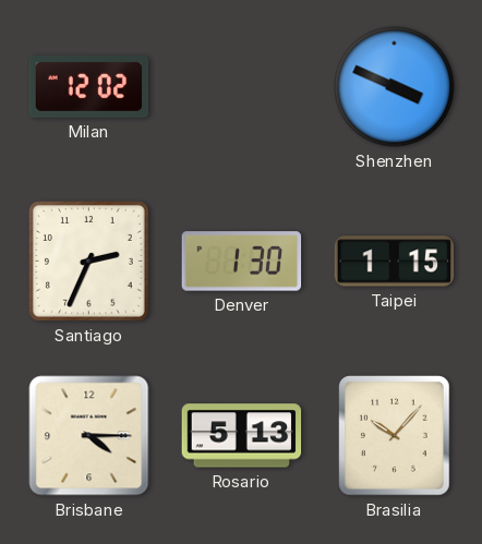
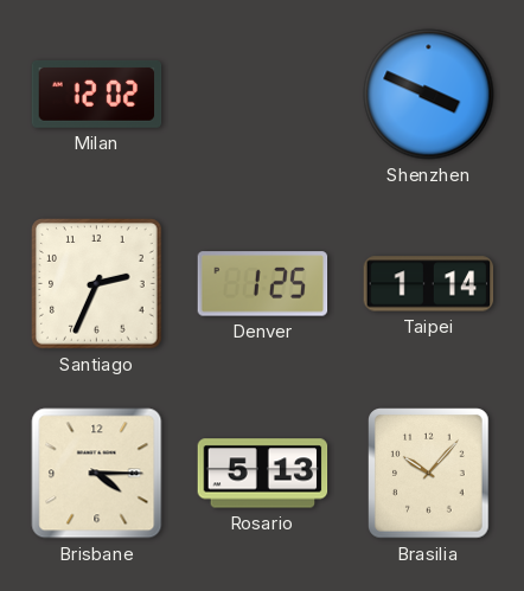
Denver: 1:30 -> 1:25
Taipei: 1:15 -> 1:14
